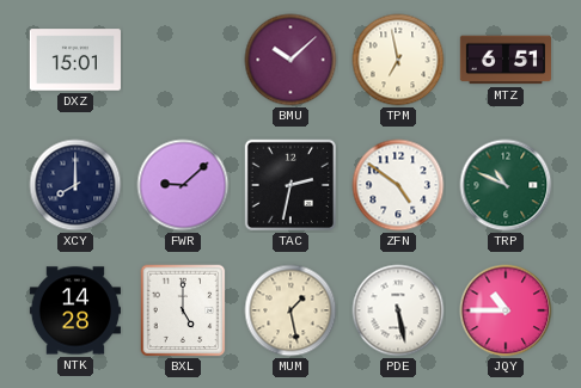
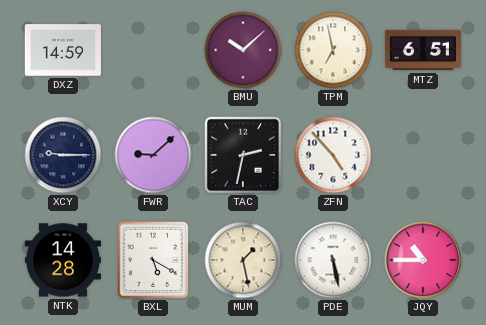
DXZ: 15:01 -> 14:59
XCY: 8:00 -> 9:15
ZFN: 4:51 -> 4:53
TRP: 10:49 -> none
BXL: 5:00 -> 5:20
